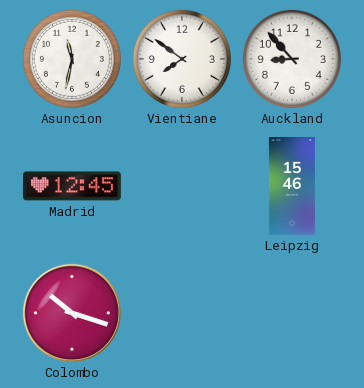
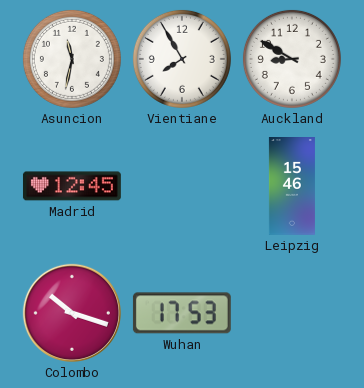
Vientiane: 7:51 -> 7:55
Auckland: 8:53 -> 8:50
Wuhan: none -> 17:53
